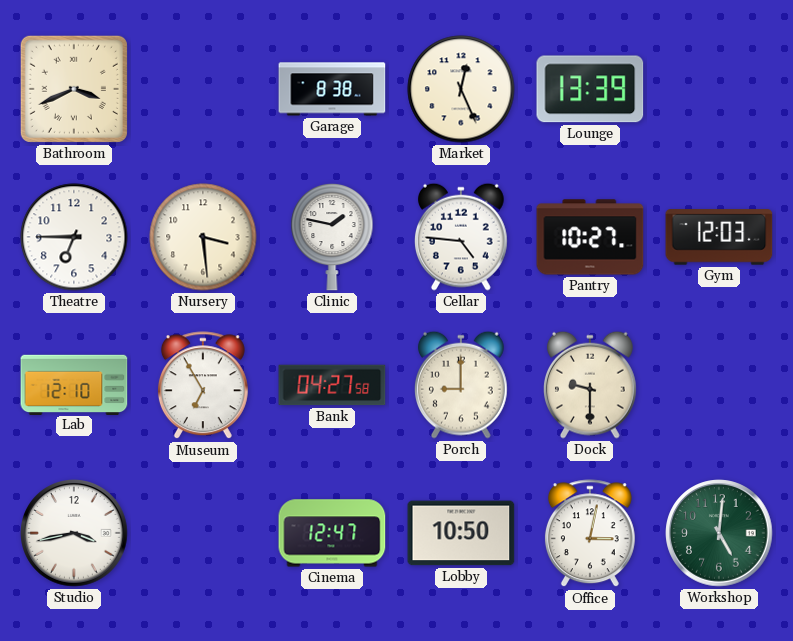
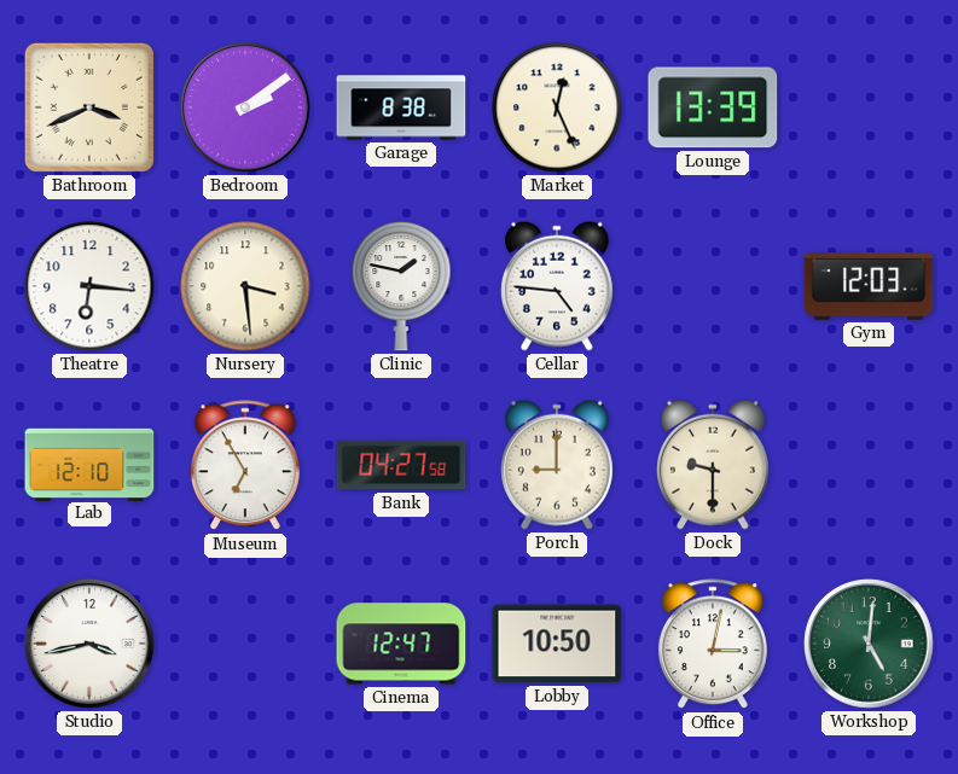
Bedroom: none -> 2:09
Theatre: 6:45 -> 6:16
Pantry: 10:27 -> none
